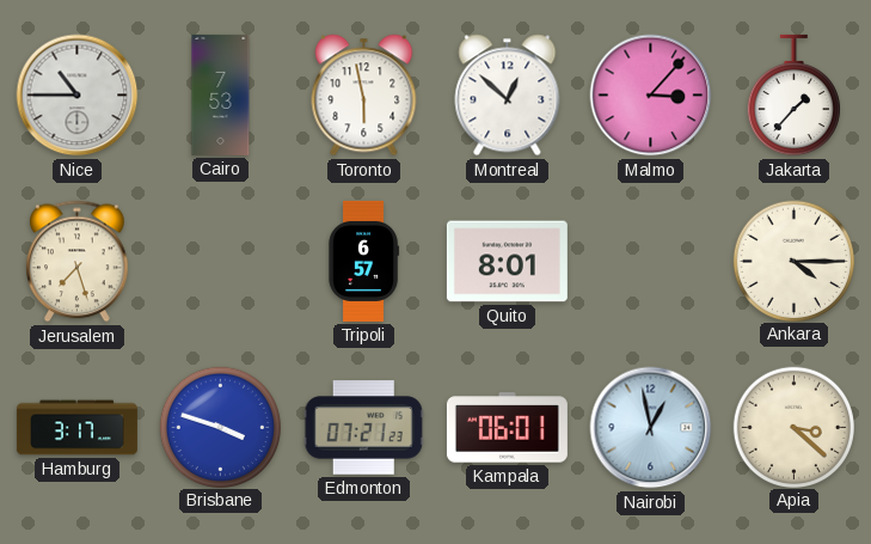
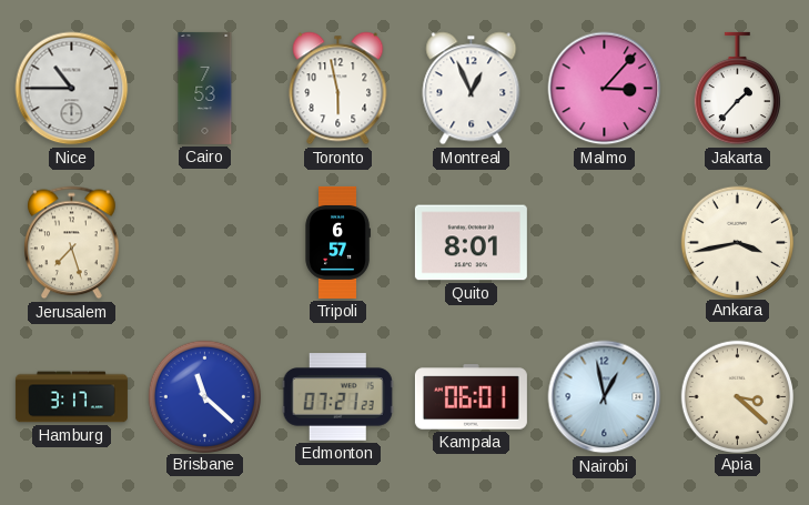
Montreal: 12:52 -> 12:56
Ankara: 4:15 -> 3:43
Brisbane: 3:48 -> 11:22
